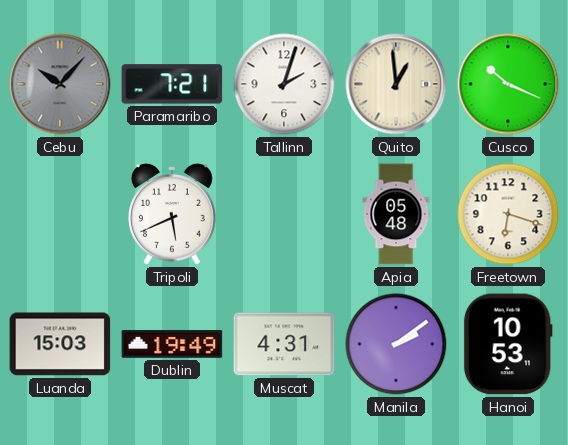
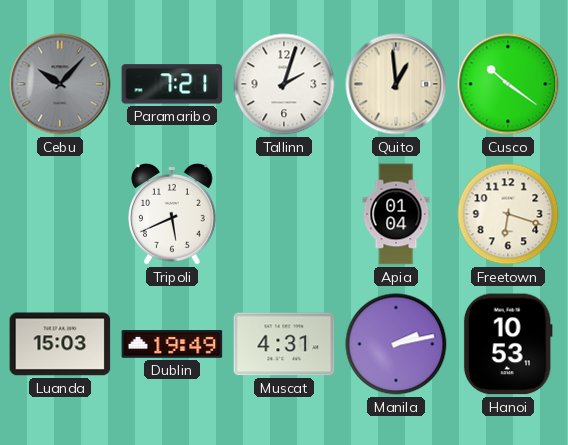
Cusco: 10:19 -> 10:21
Apia: 05:48 -> 01:04
Manila: 2:09 -> 2:13
